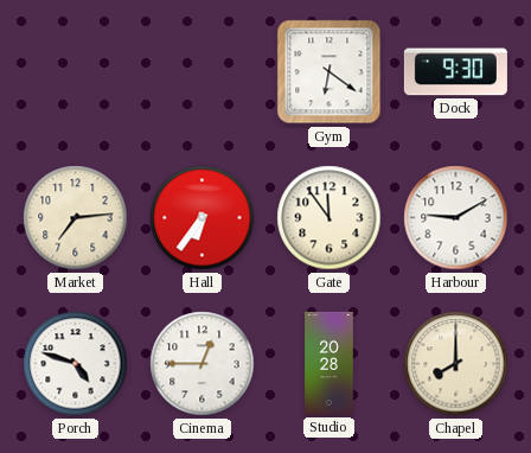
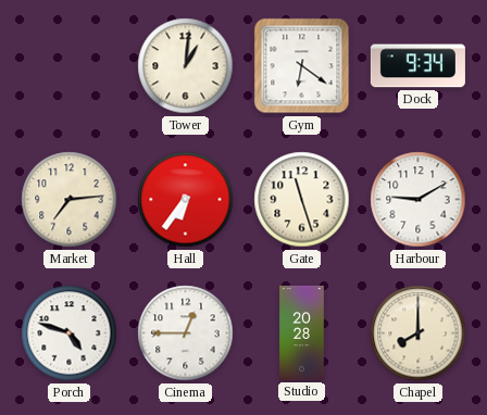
Tower: none -> 1:01
Dock: 9:30 -> 9:34
Gate: 11:54 -> 11:27
